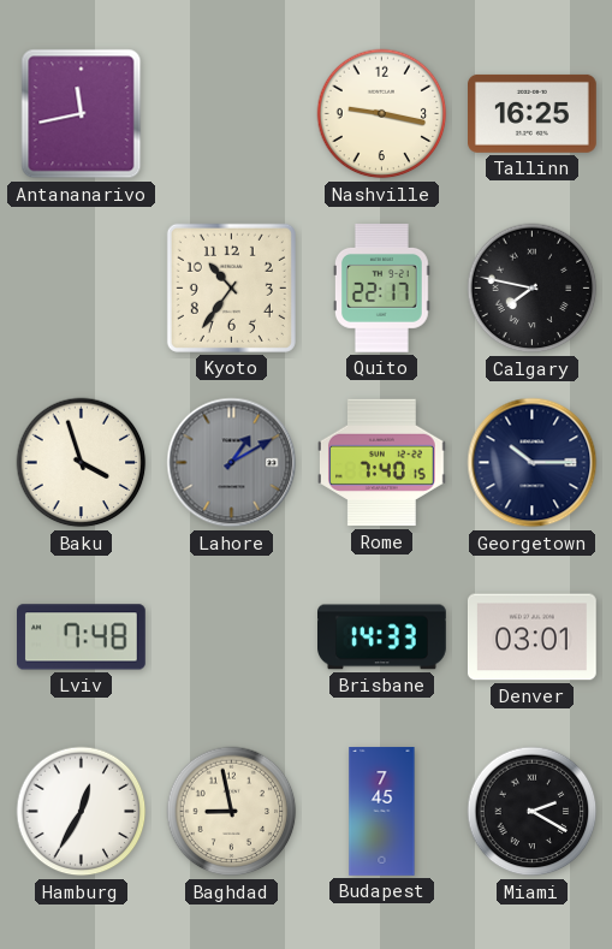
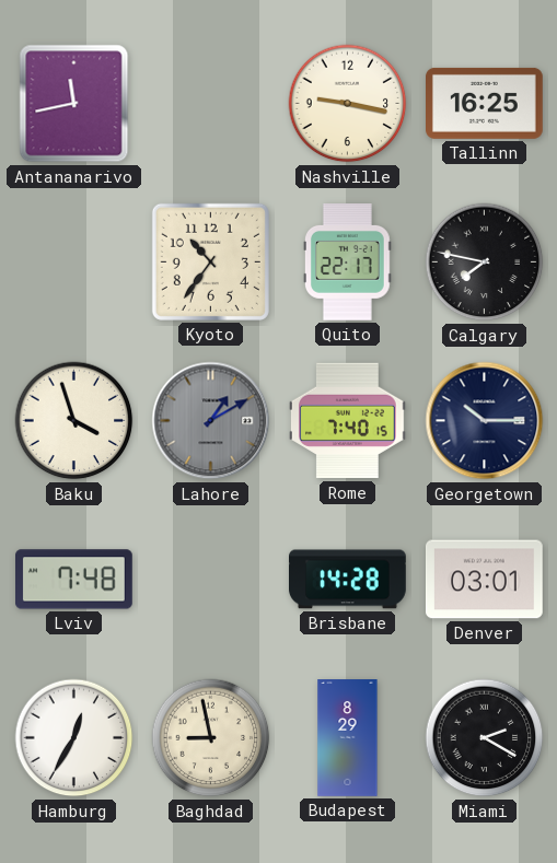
Brisbane: 14:33 -> 14:28
Budapest: 7:45 -> 8:29
